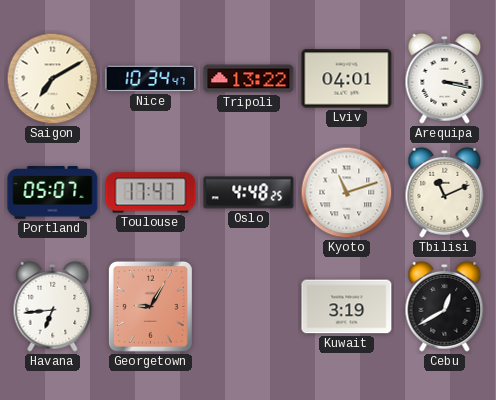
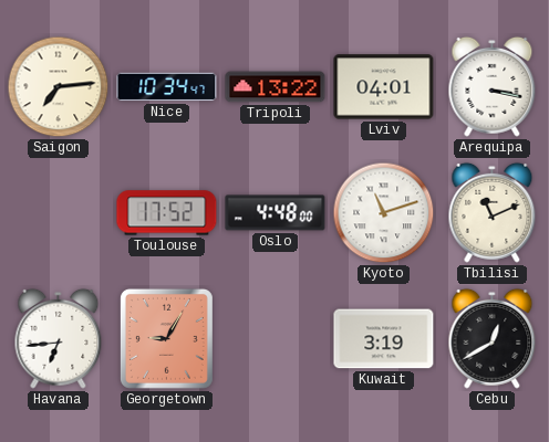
Saigon: 7:10 -> 7:14
Portland: 05:07 -> none
Toulouse: 17:47 -> 17:52
Oslo: 4:48:25 -> 4:48:00
